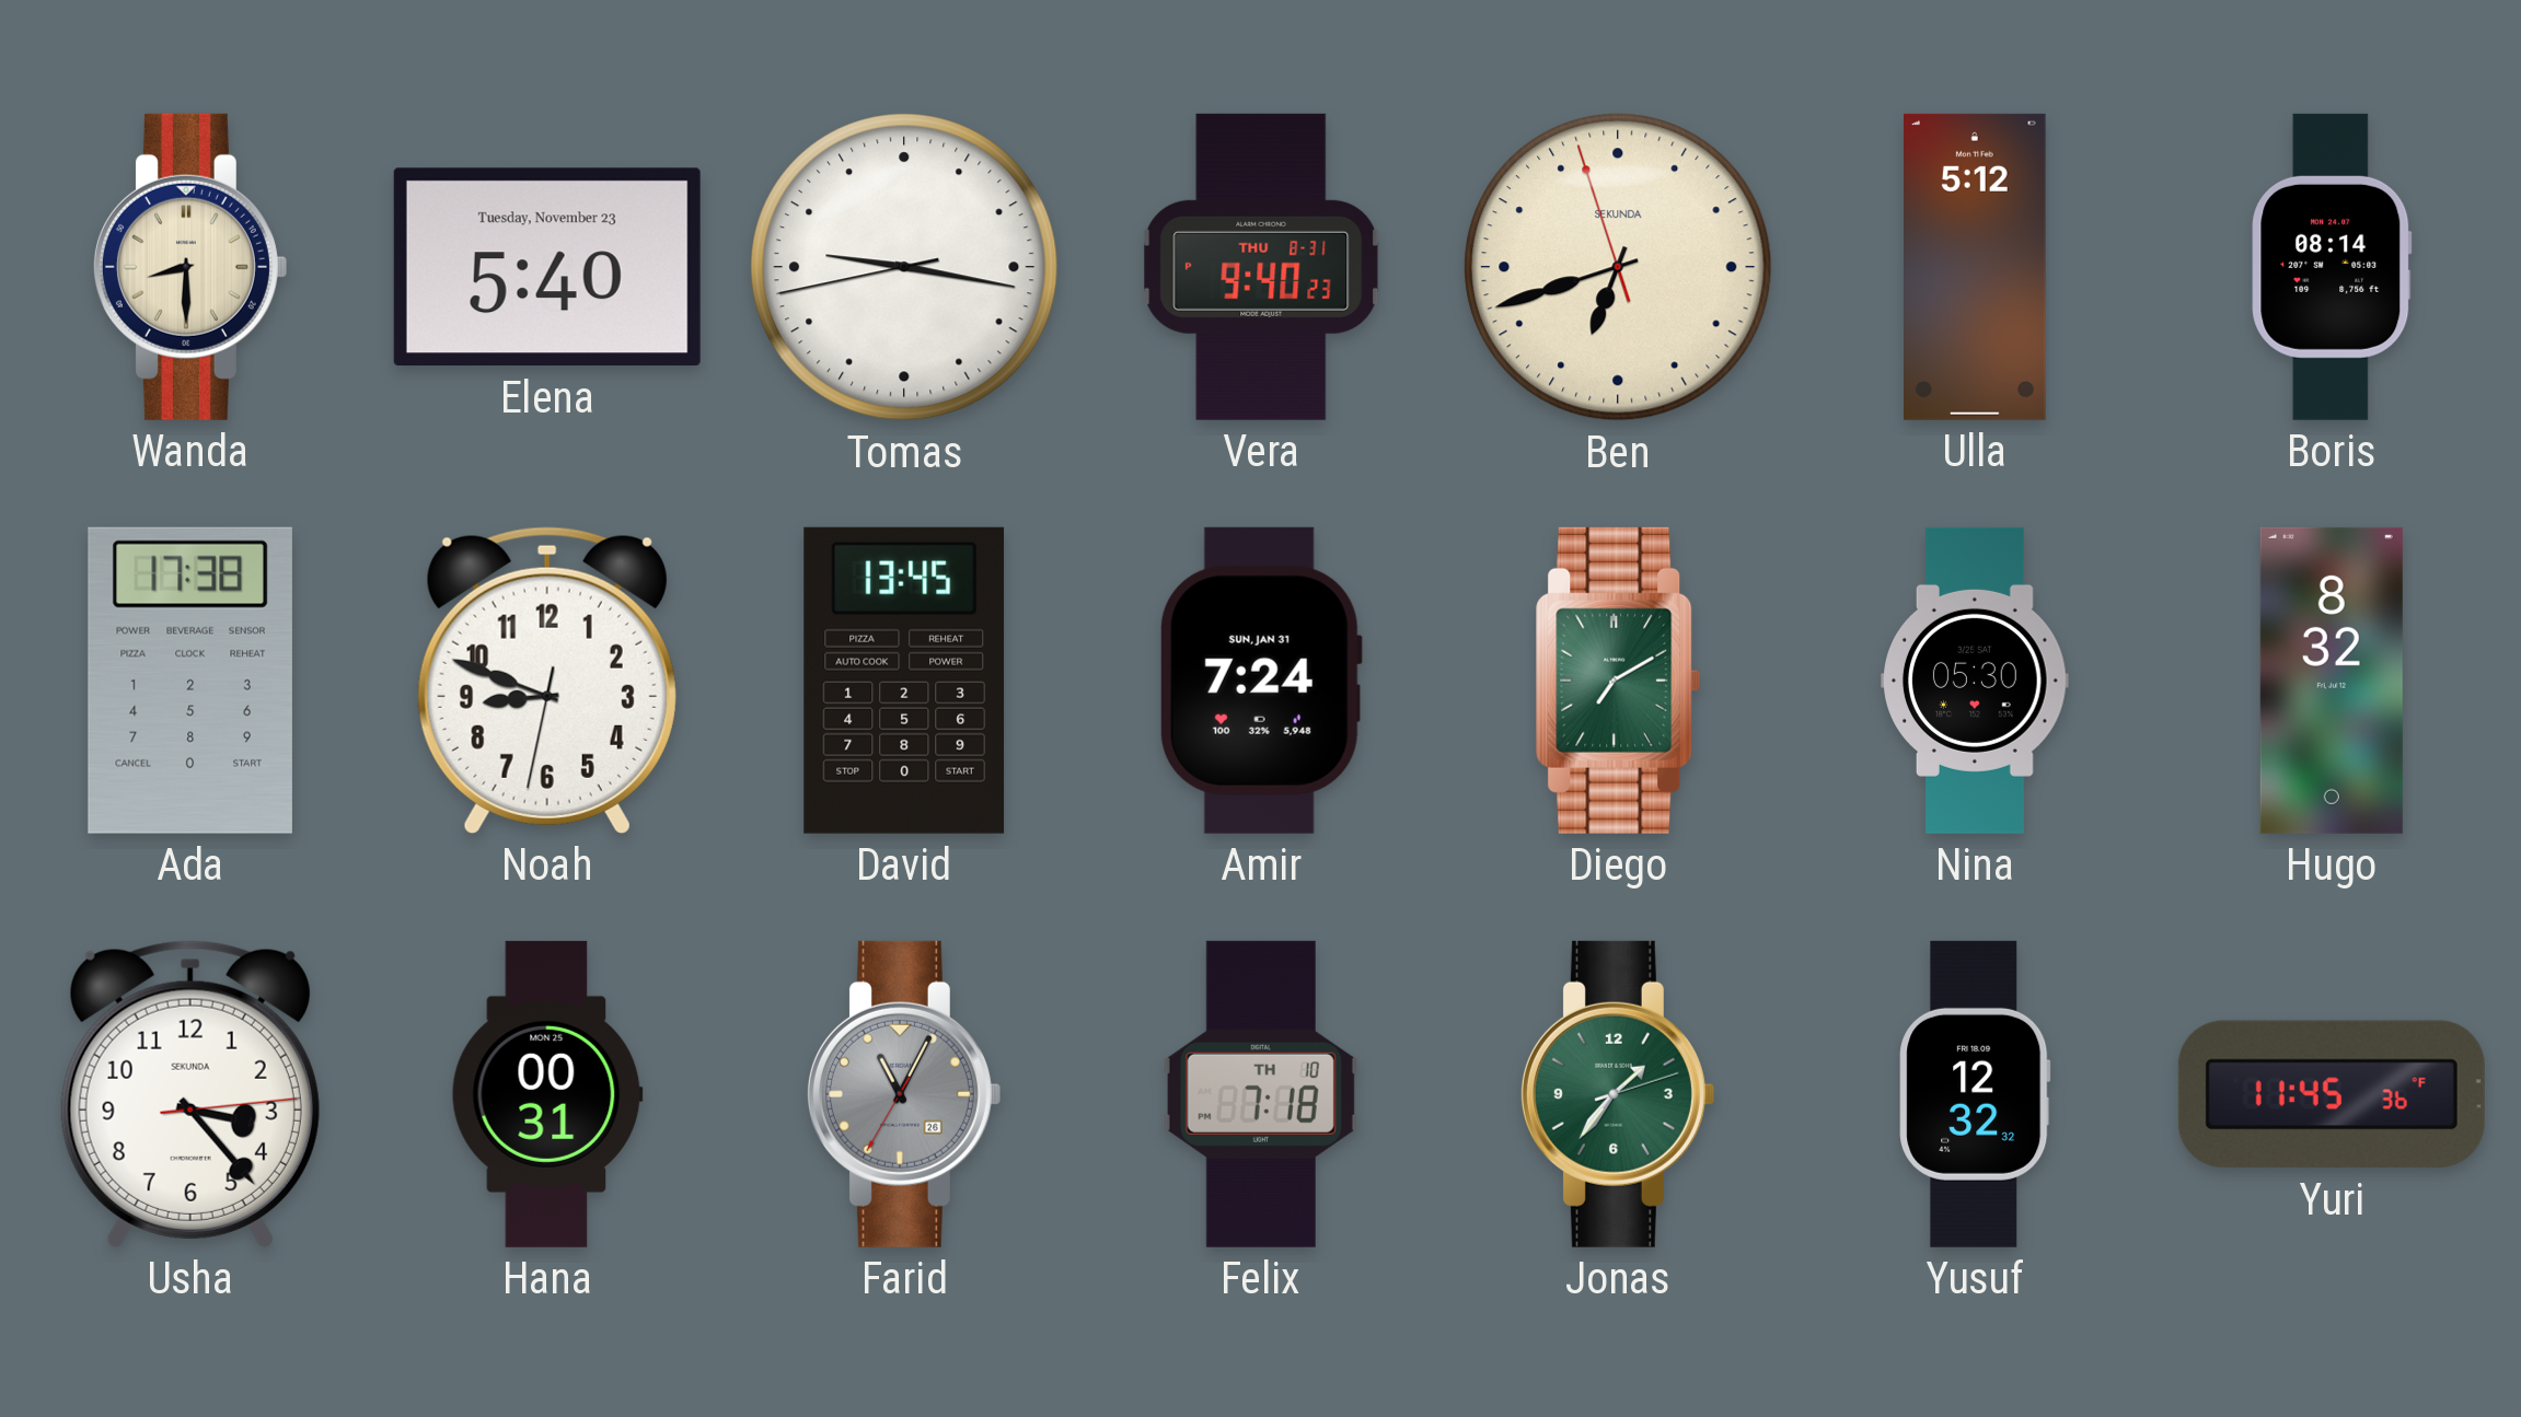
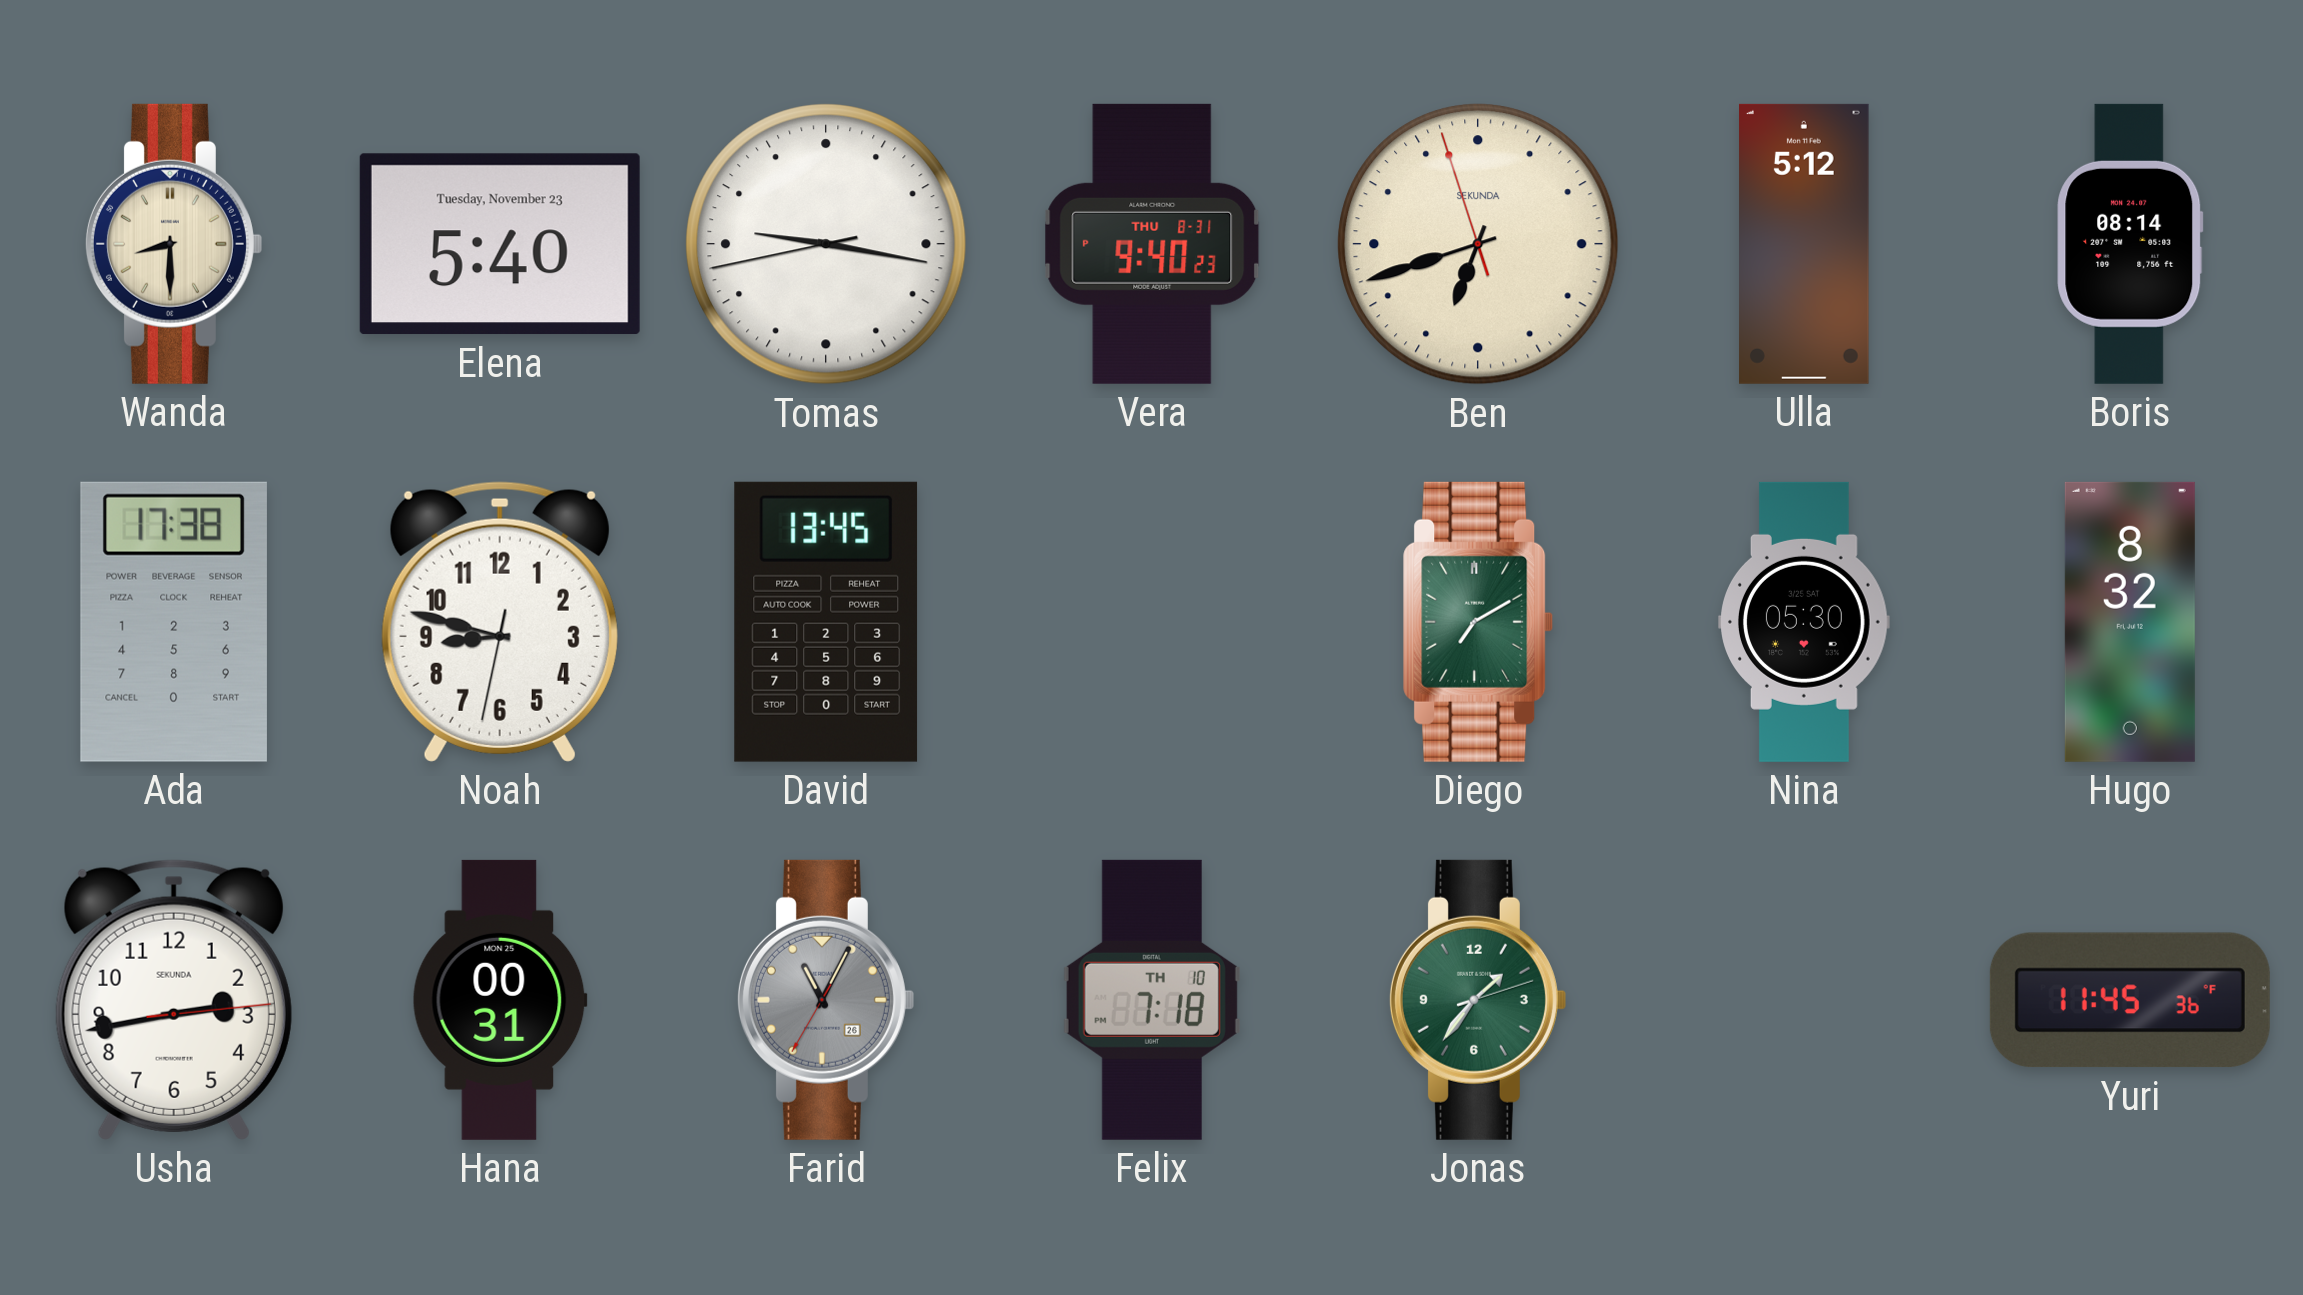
Noah: 8:48 -> 8:47
Amir: 7:24 -> none
Usha: 3:23 -> 2:43
Yusuf: 12:32 -> none
